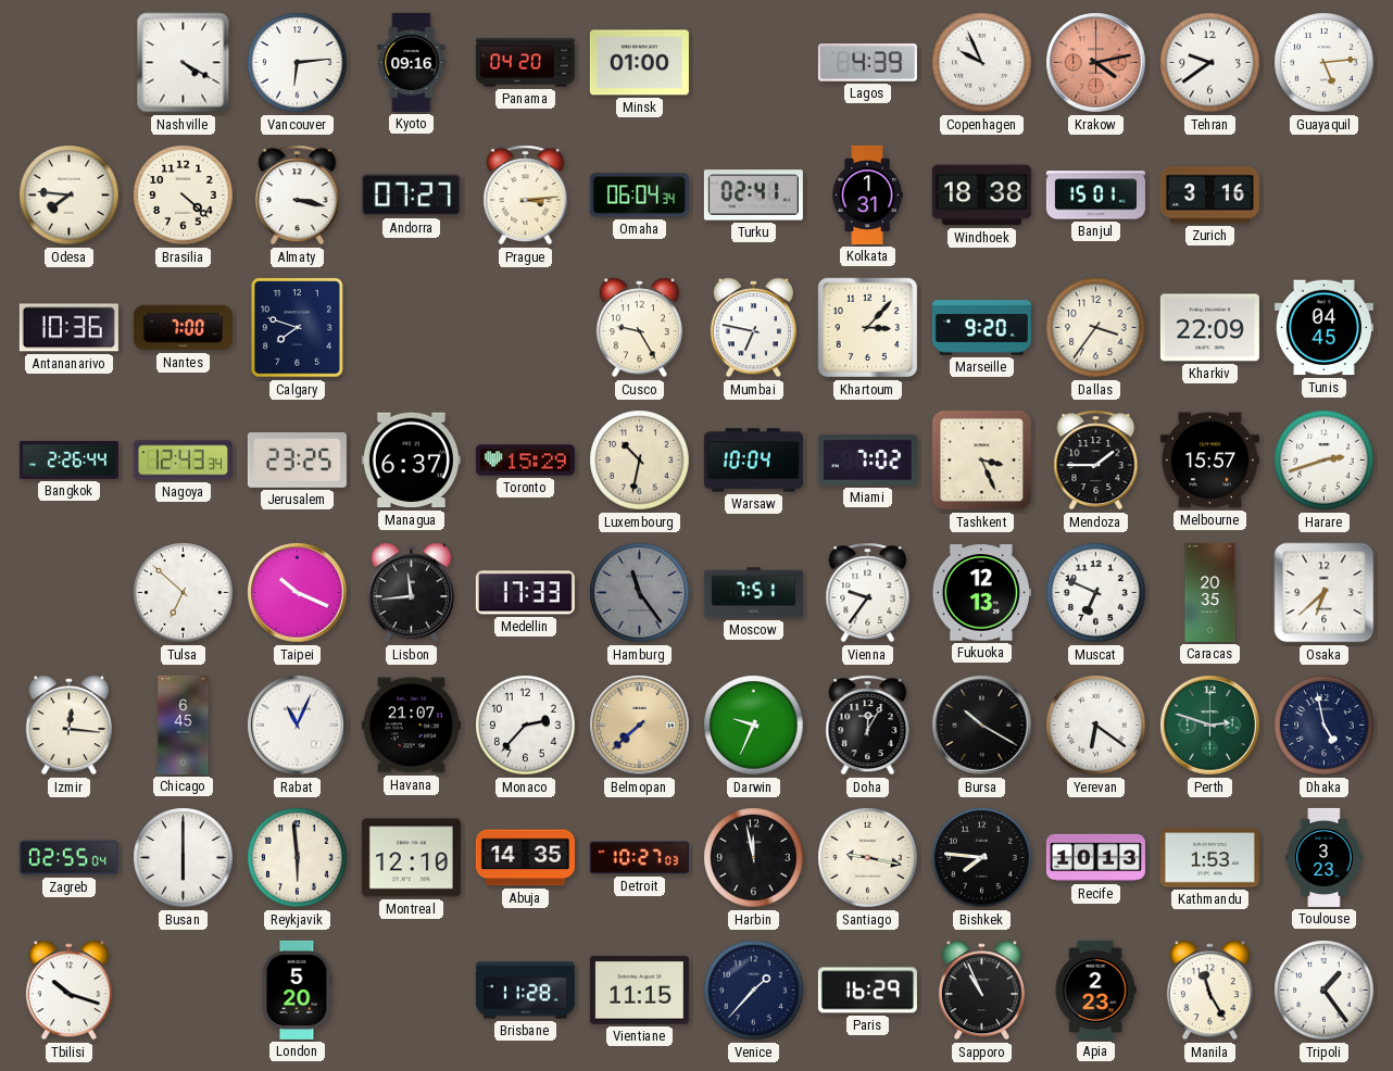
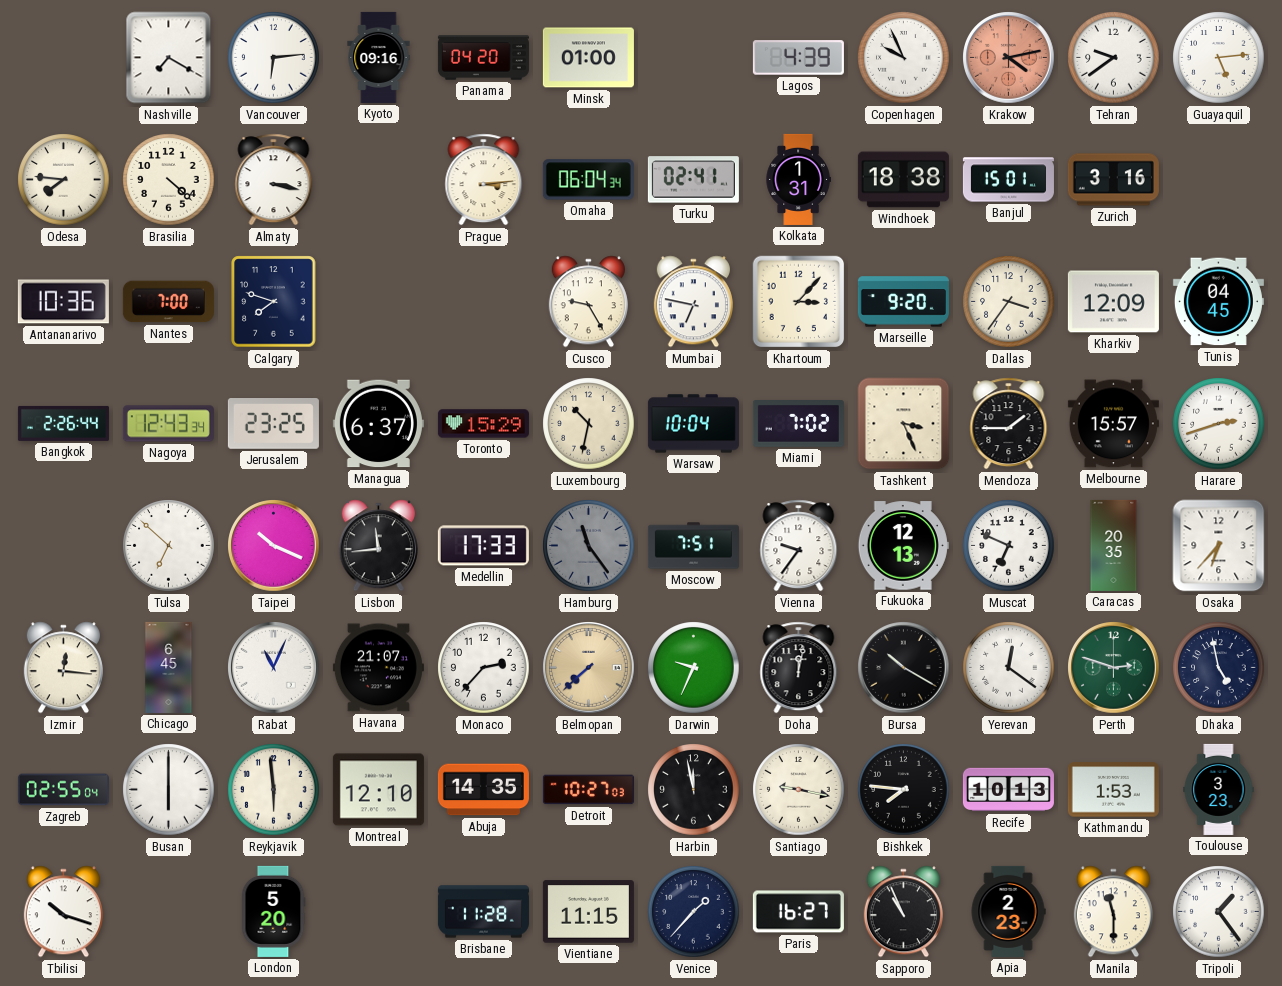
Nashville: 4:20 -> 7:20
Andorra: 07:27 -> none
Kharkiv: 22:09 -> 12:09
Osaka: 6:38 -> 6:37
Doha: 12:05 -> 12:02
Yerevan: 6:21 -> 12:21
Paris: 16:29 -> 16:27
Manila: 11:25 -> 11:30
